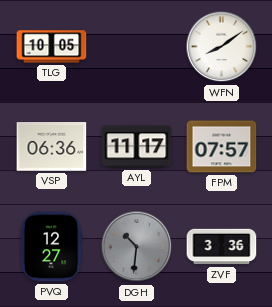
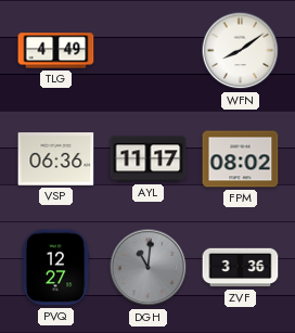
TLG: 10:05 -> 4:49
FPM: 07:57 -> 08:02
DGH: 10:31 -> 11:01
